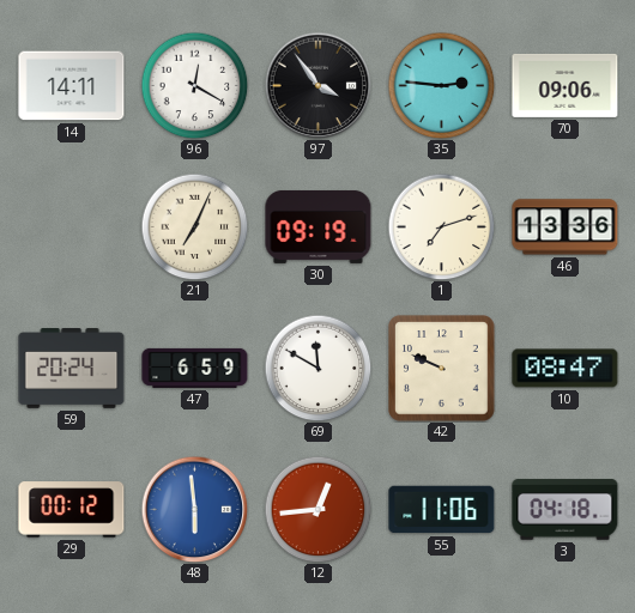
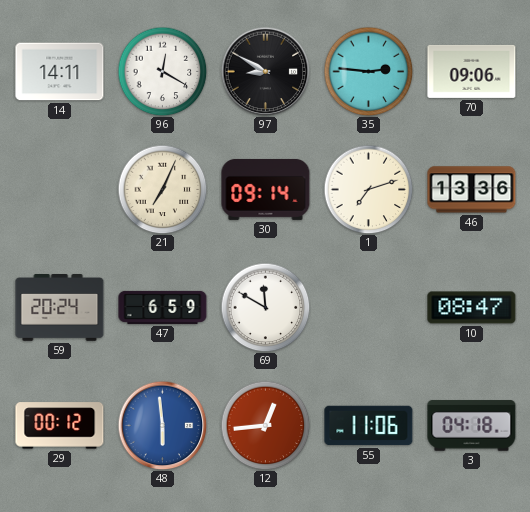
97: 3:54 -> 8:50
30: 09:19 -> 09:14
42: 9:49 -> none
